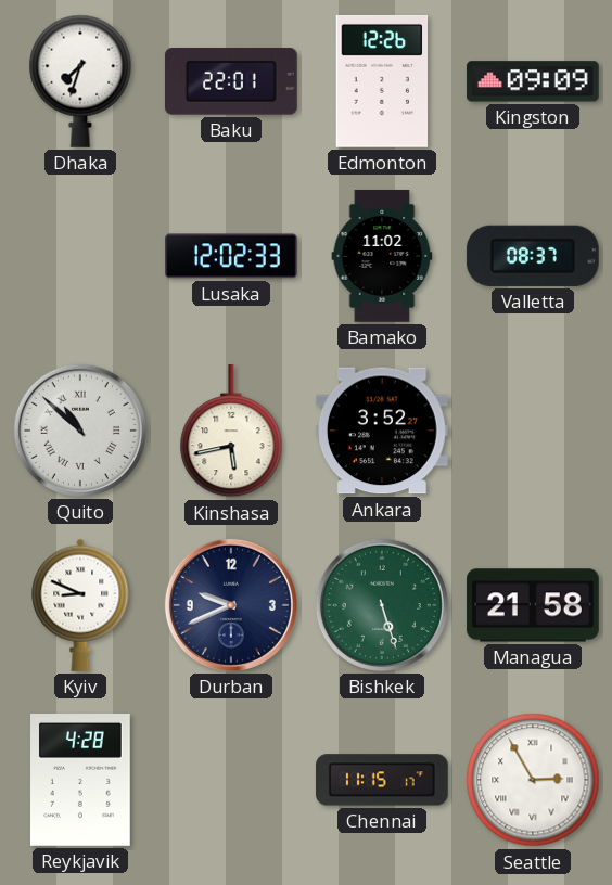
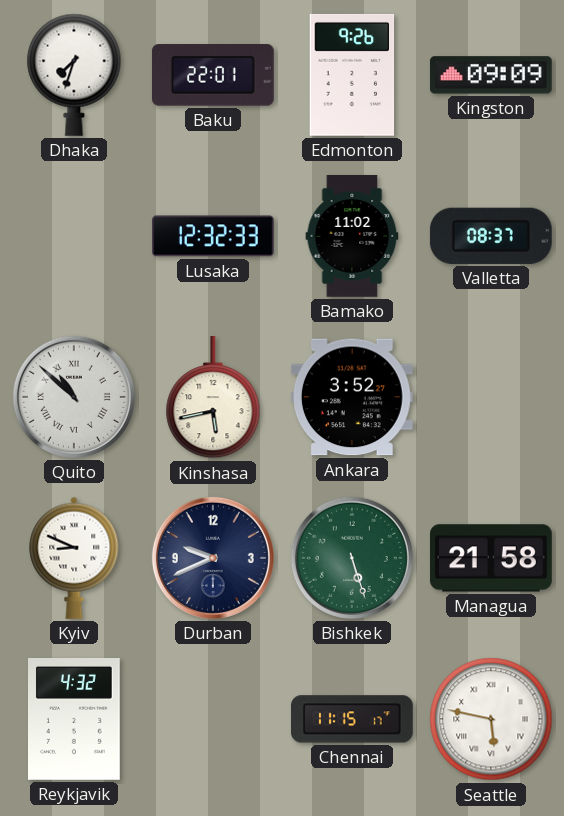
Edmonton: 12:26 -> 9:26
Lusaka: 12:02 -> 12:32
Reykjavik: 4:28 -> 4:32
Seattle: 2:55 -> 5:47
